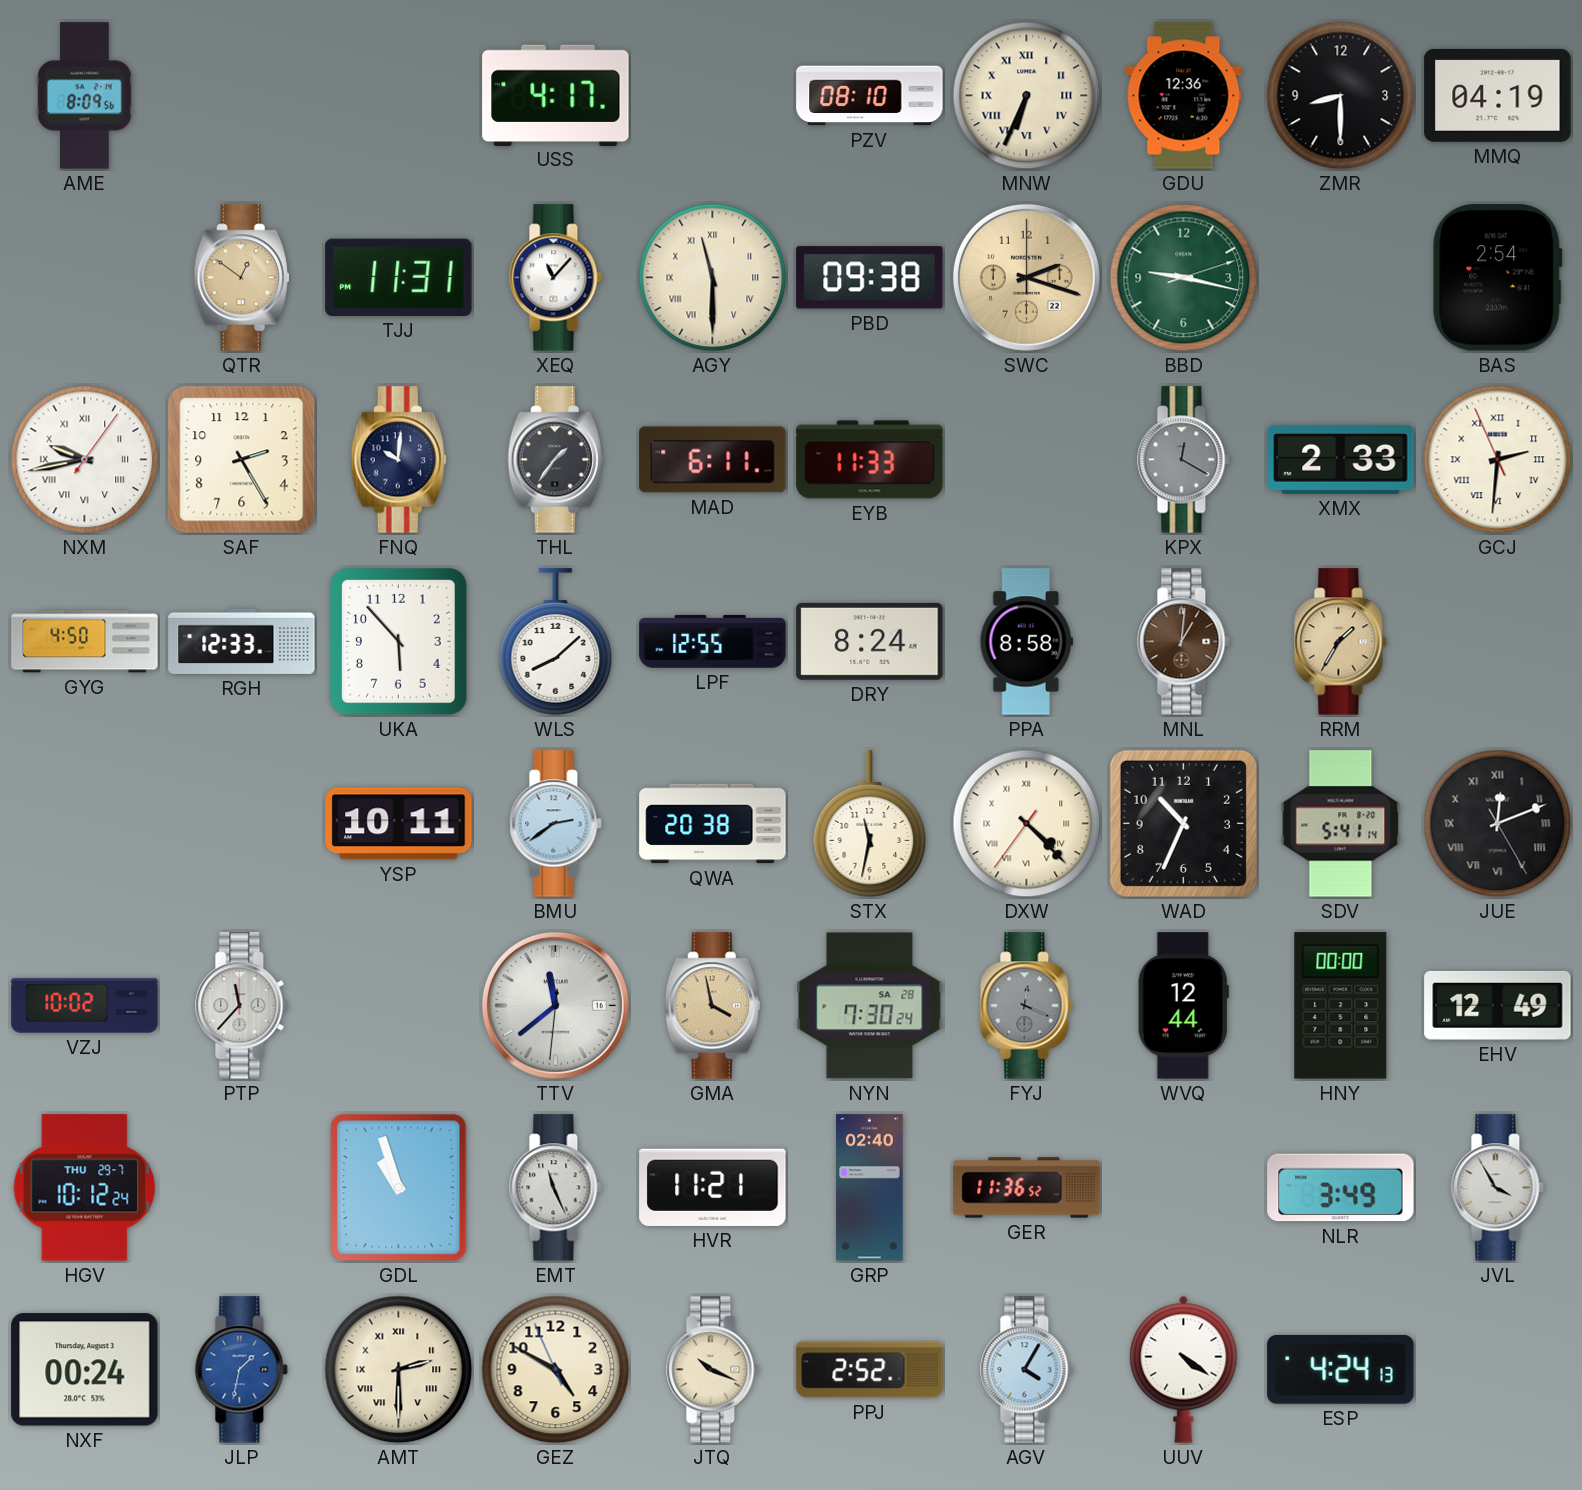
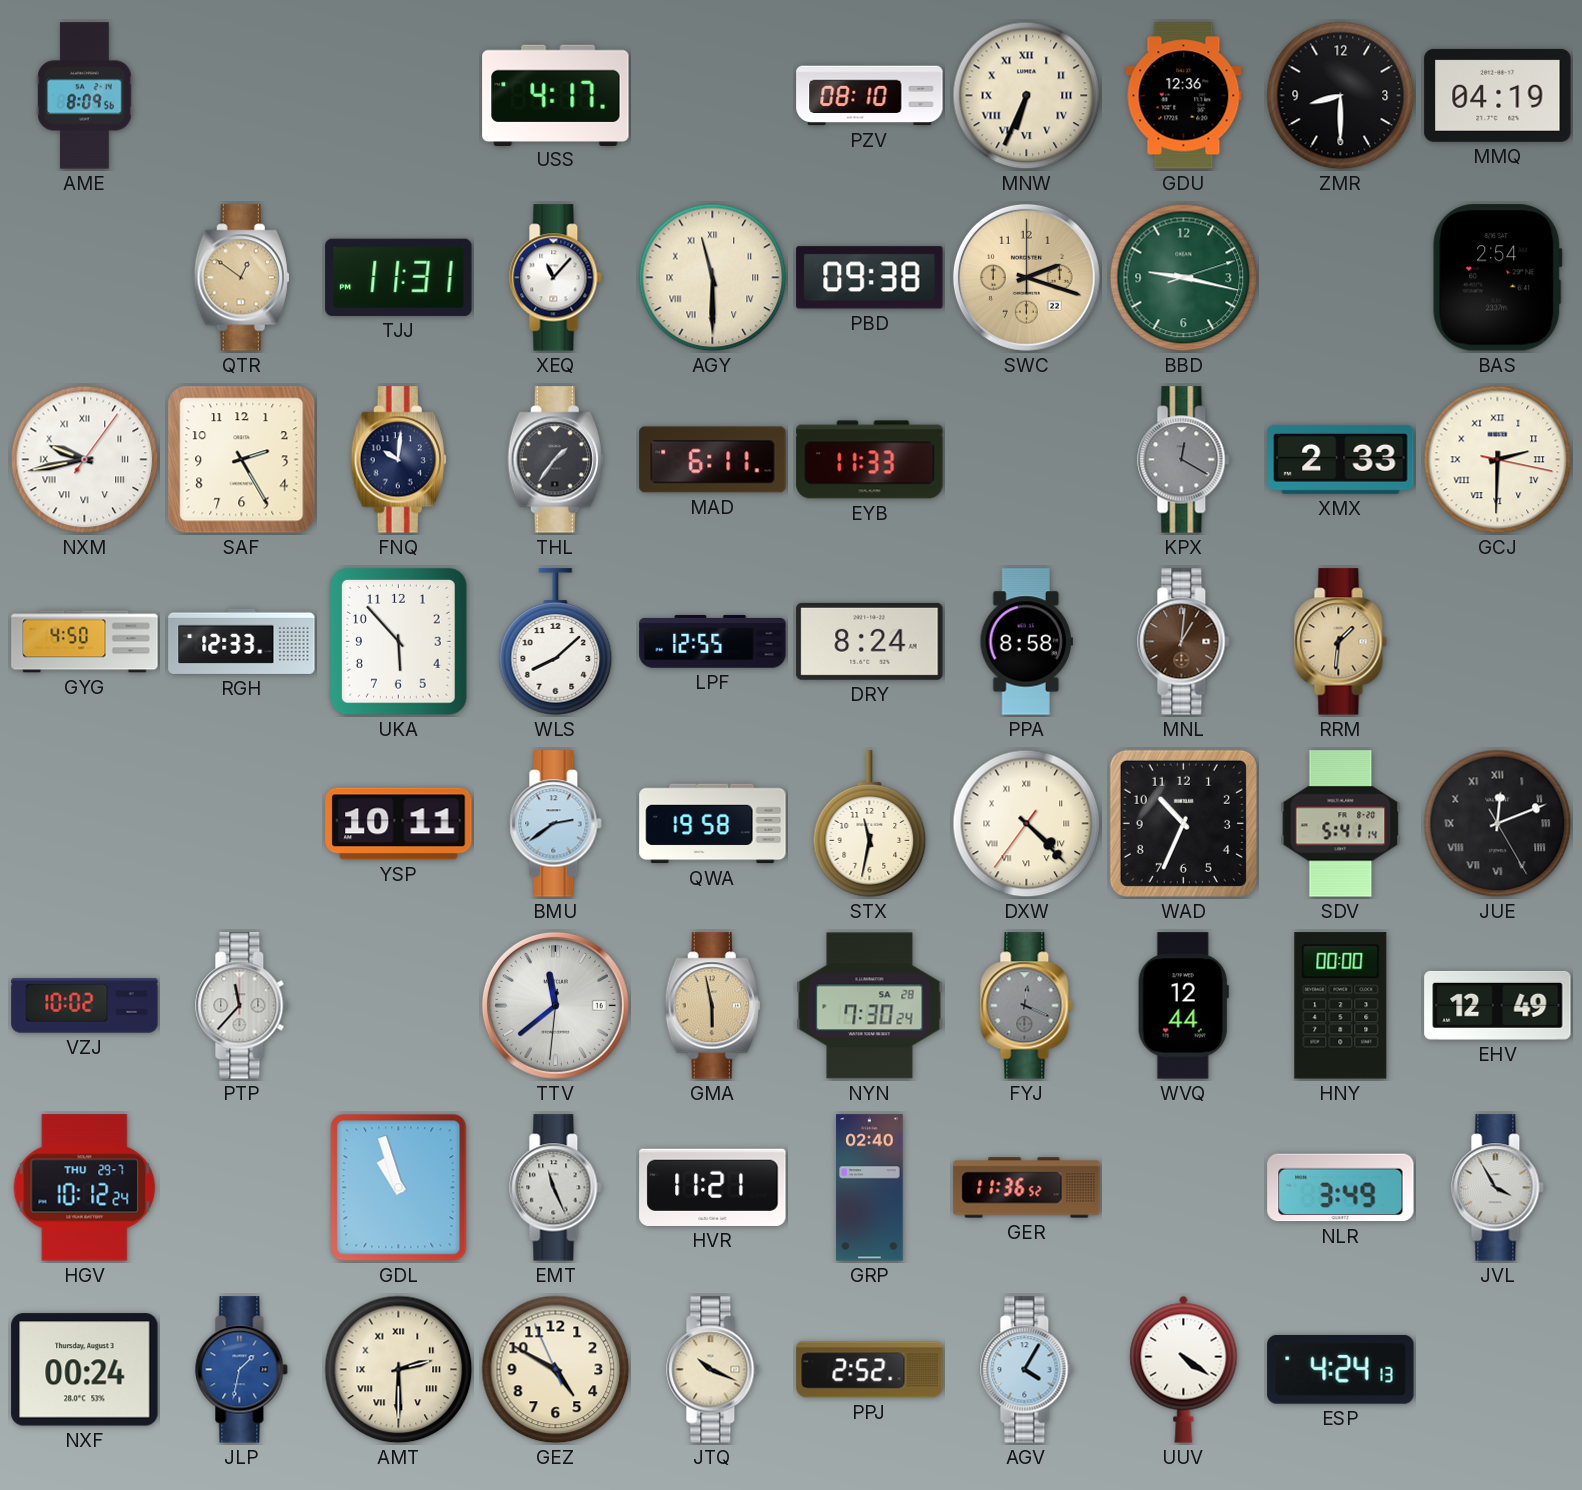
GCJ: 2:30:56 -> 2:30:17
RRM: 1:35 -> 1:31
QWA: 20:38 -> 19:58
GMA: 3:58 -> 5:58
